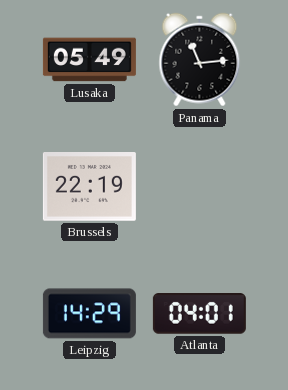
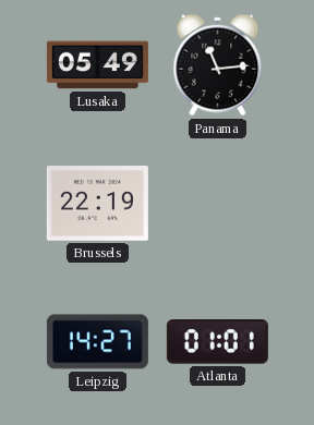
Leipzig: 14:29 -> 14:27
Atlanta: 04:01 -> 01:01
